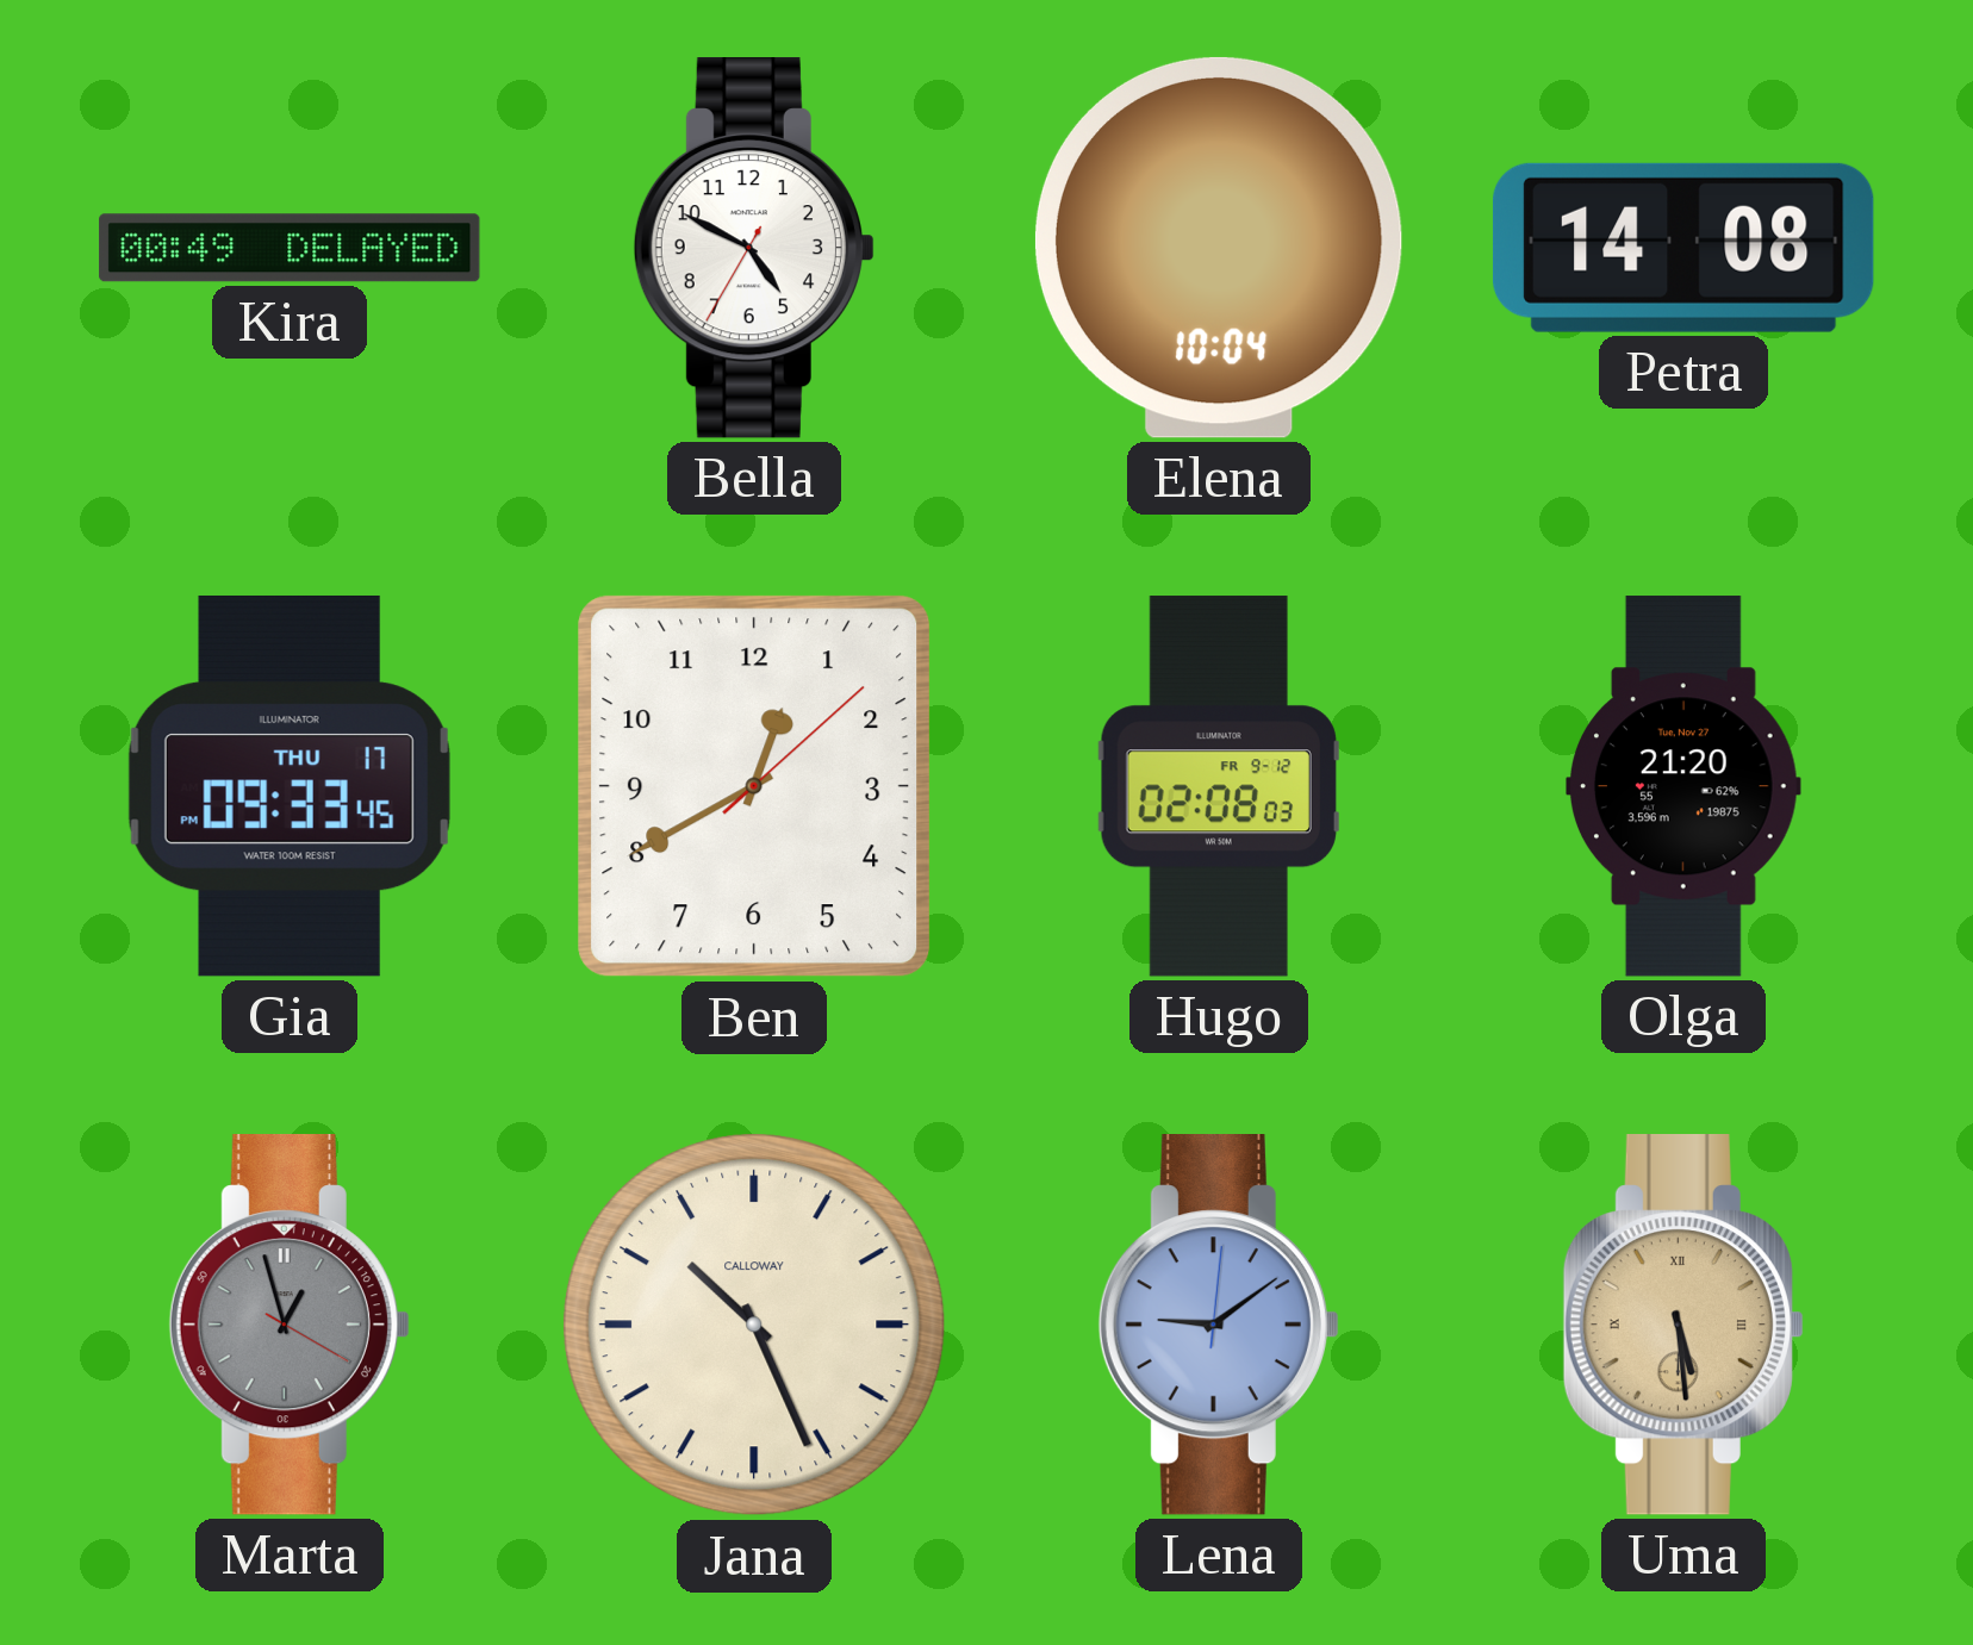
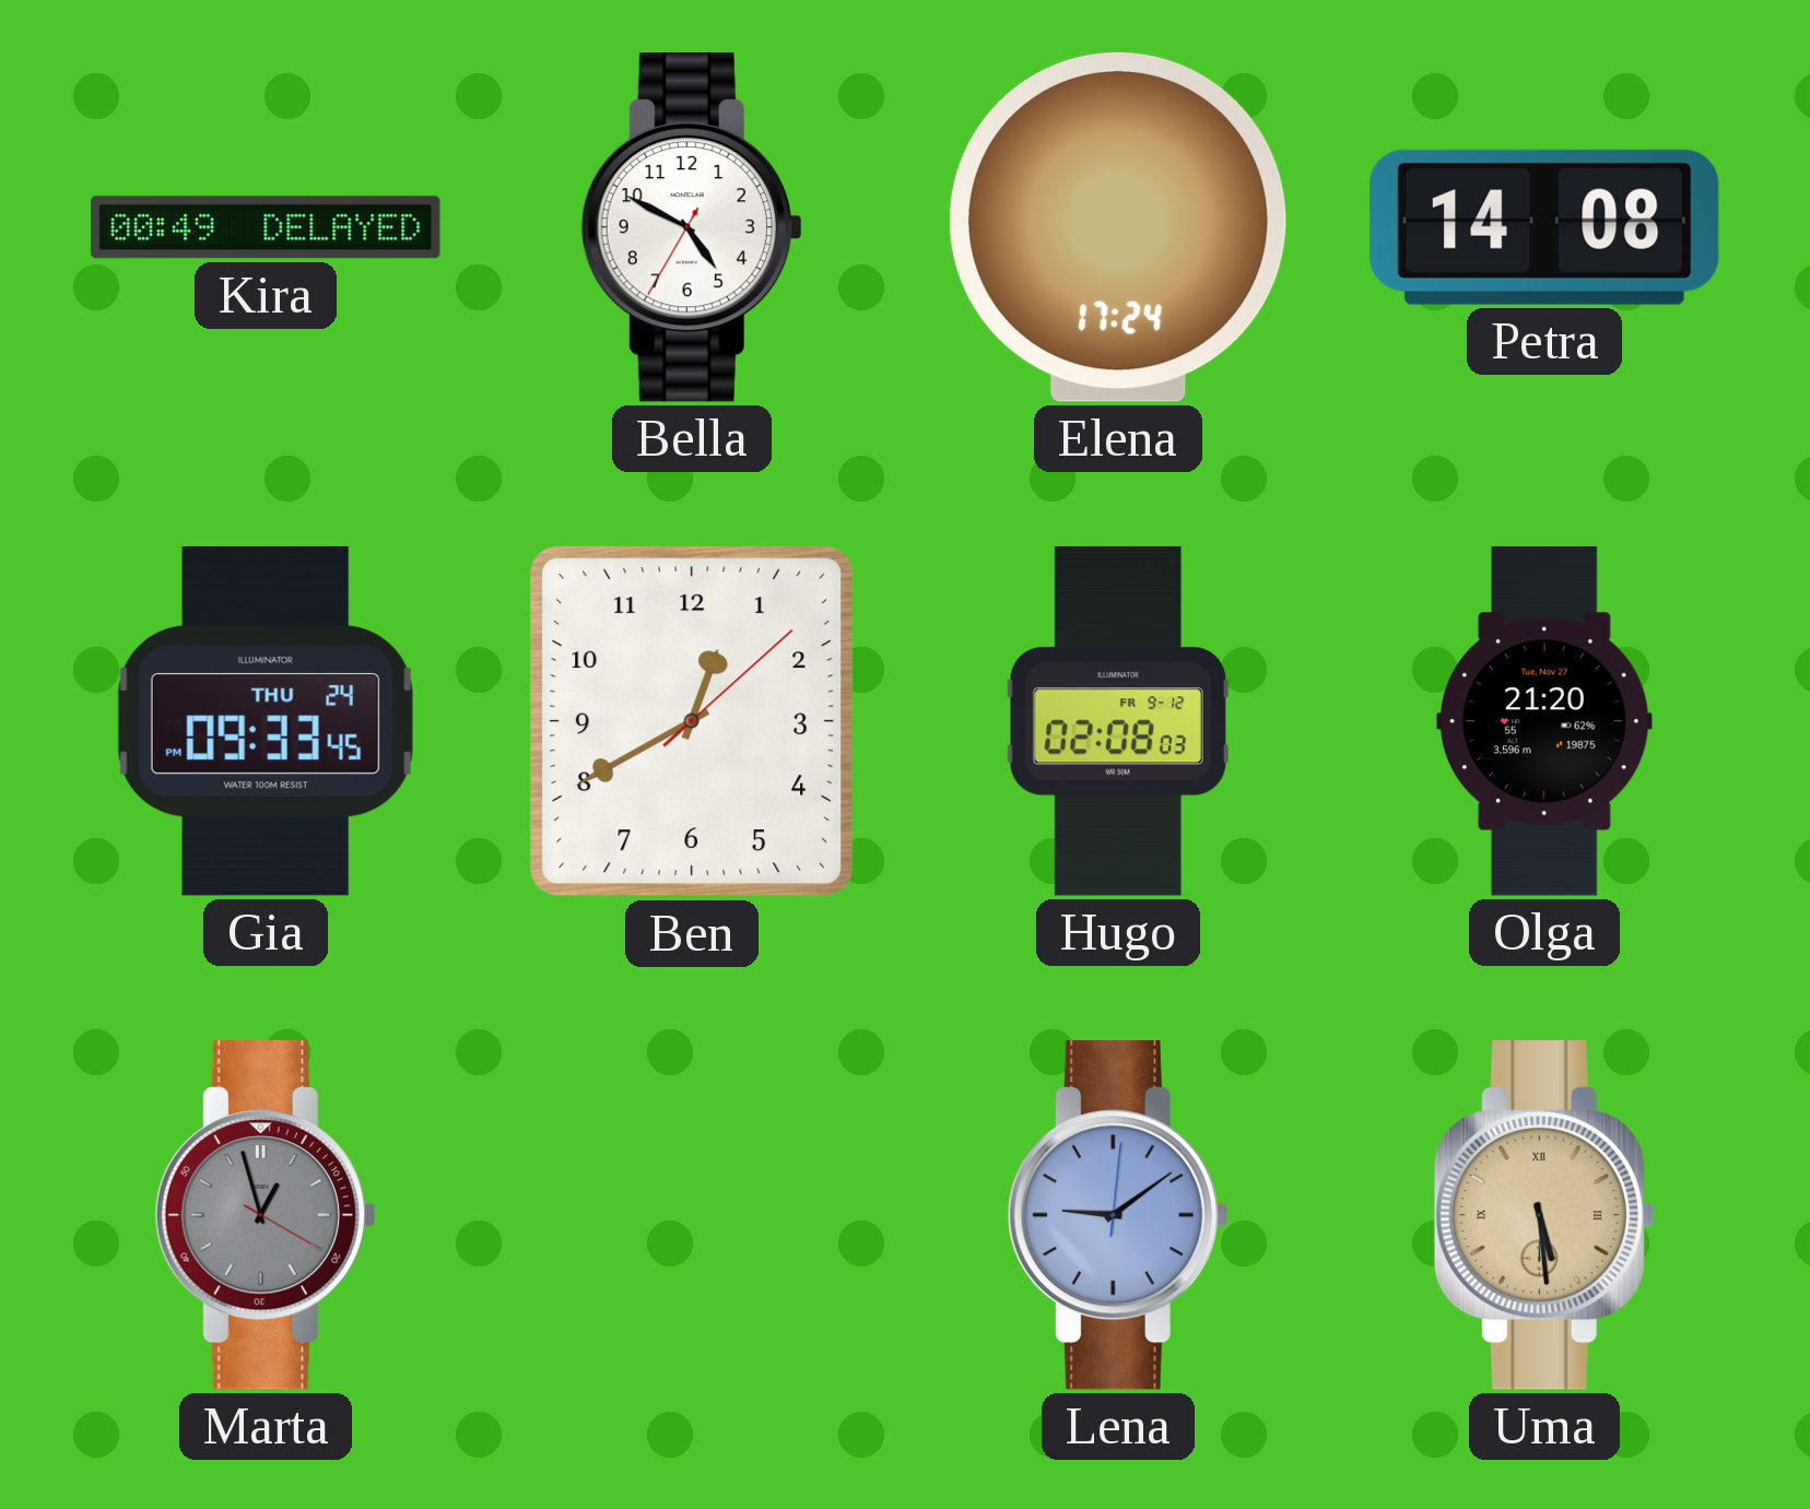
Elena: 10:04 -> 17:24
Gia date: THU 17 -> THU 24
Jana: 10:26 -> none
